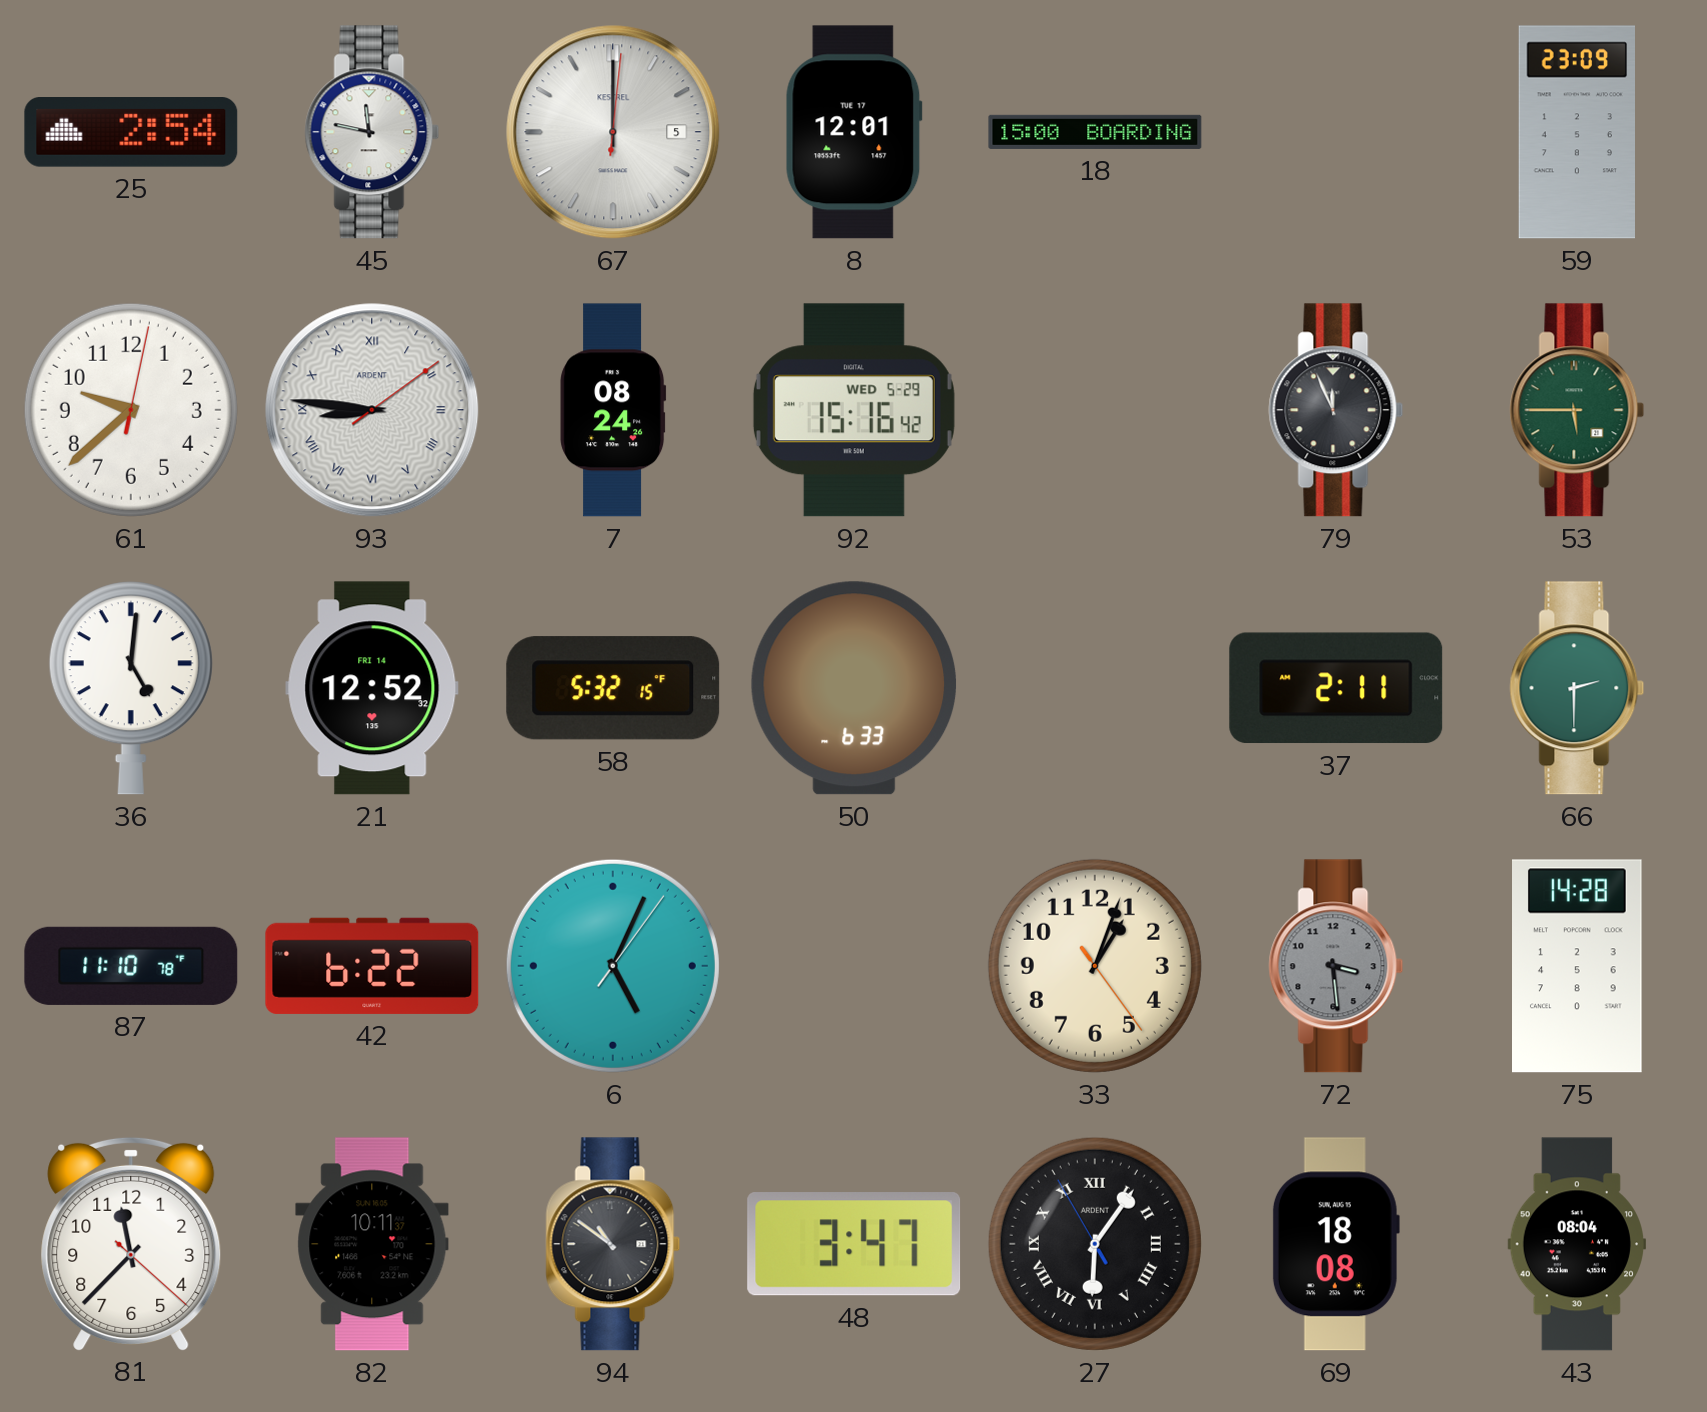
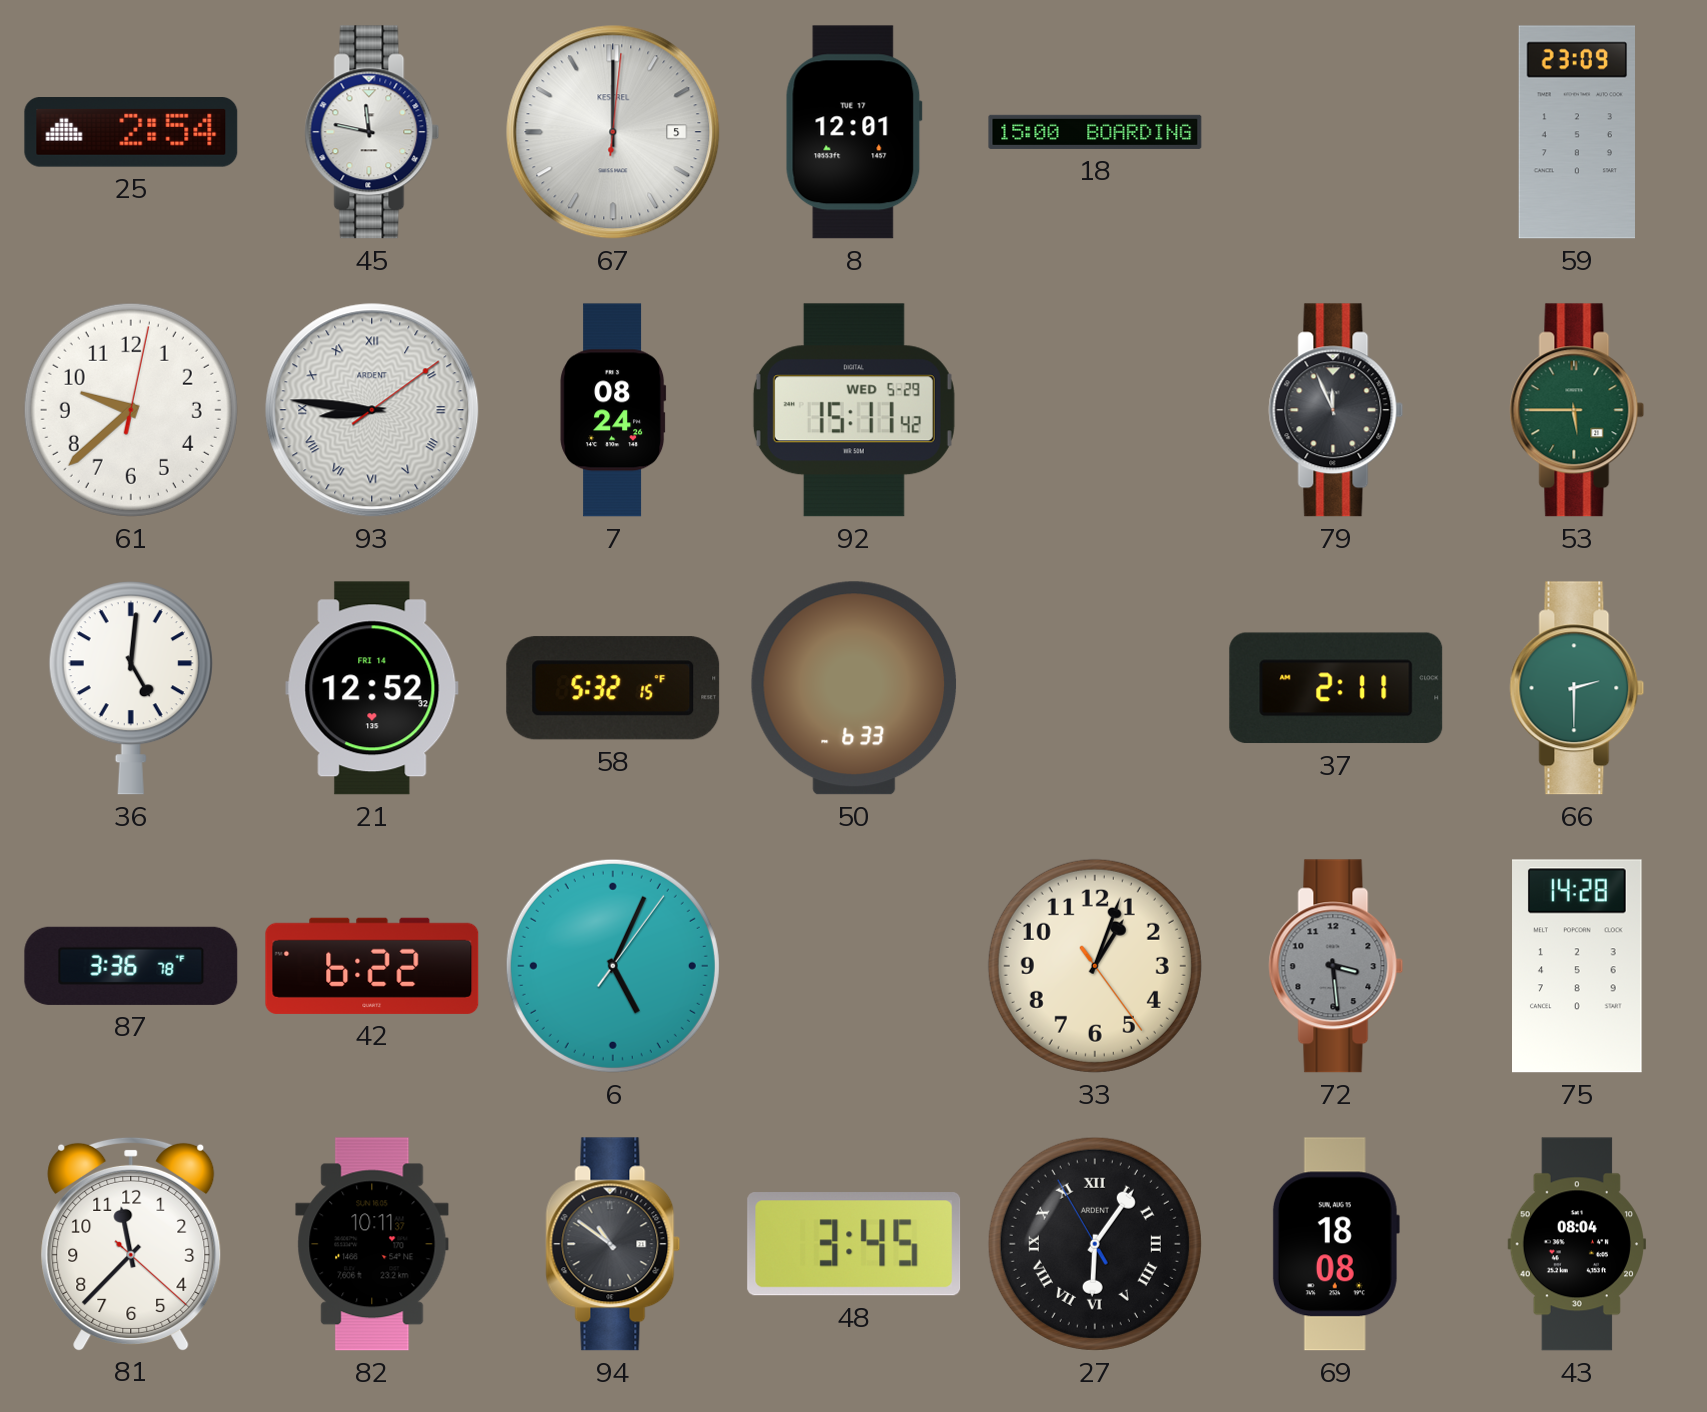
92: 15:16 -> 15:11
87: 11:10 -> 3:36
48: 3:47 -> 3:45
